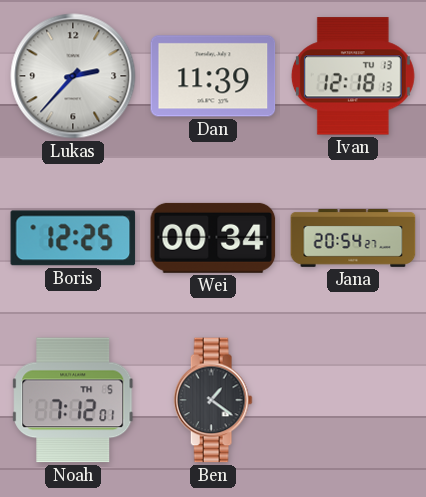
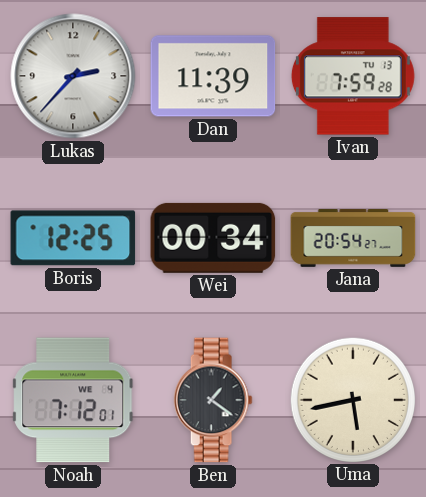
Ivan: 12:18 -> 7:59
Noah date: TH 5 -> WE 4
Uma: none -> 5:43
